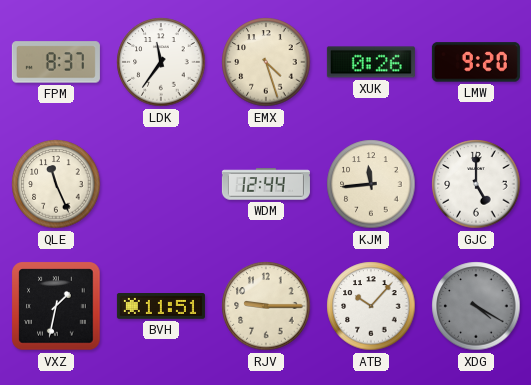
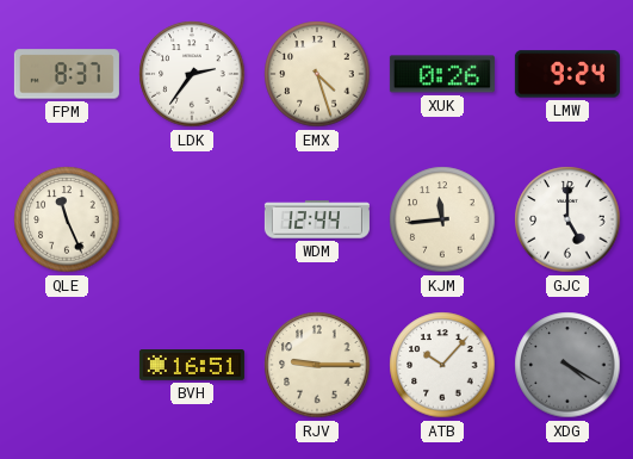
LDK: 11:36 -> 2:36
LMW: 9:20 -> 9:24
VXZ: 1:32 -> none
BVH: 11:51 -> 16:51
